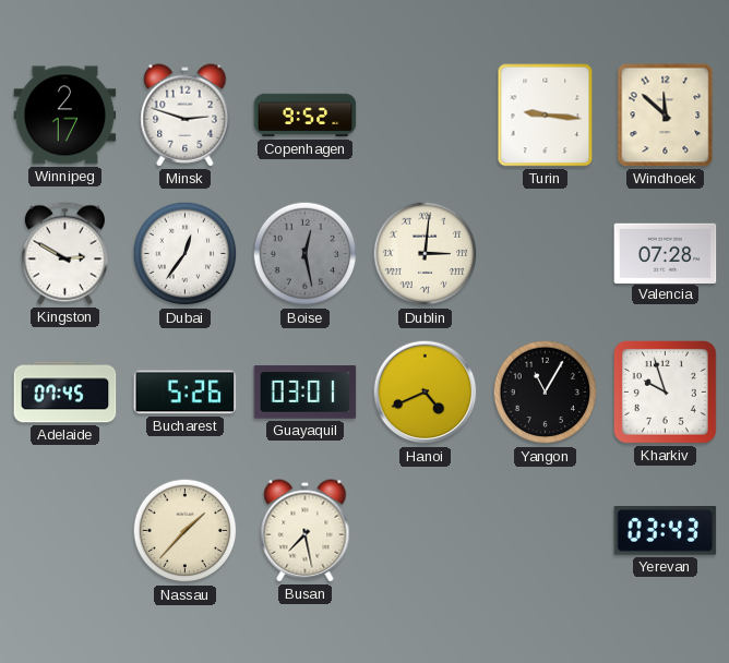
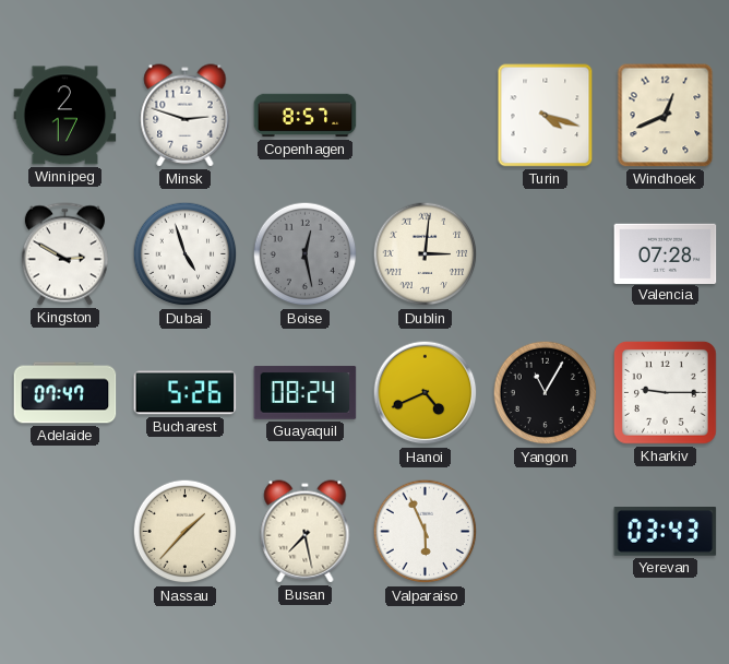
Copenhagen: 9:52 -> 8:57
Turin: 9:16 -> 4:18
Windhoek: 11:52 -> 12:41
Dubai: 12:36 -> 4:57
Adelaide: 07:45 -> 07:47
Guayaquil: 03:01 -> 08:24
Kharkiv: 9:57 -> 9:15
Valparaiso: none -> 5:56
